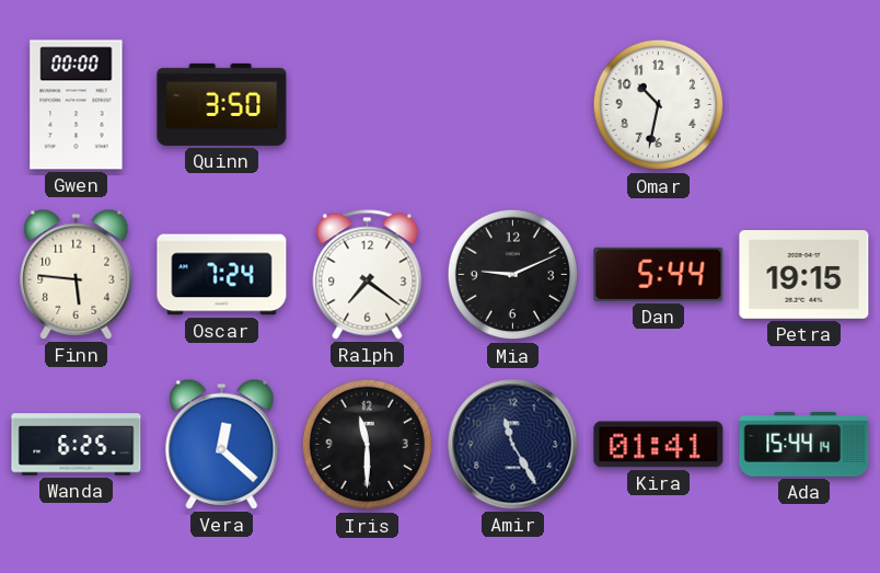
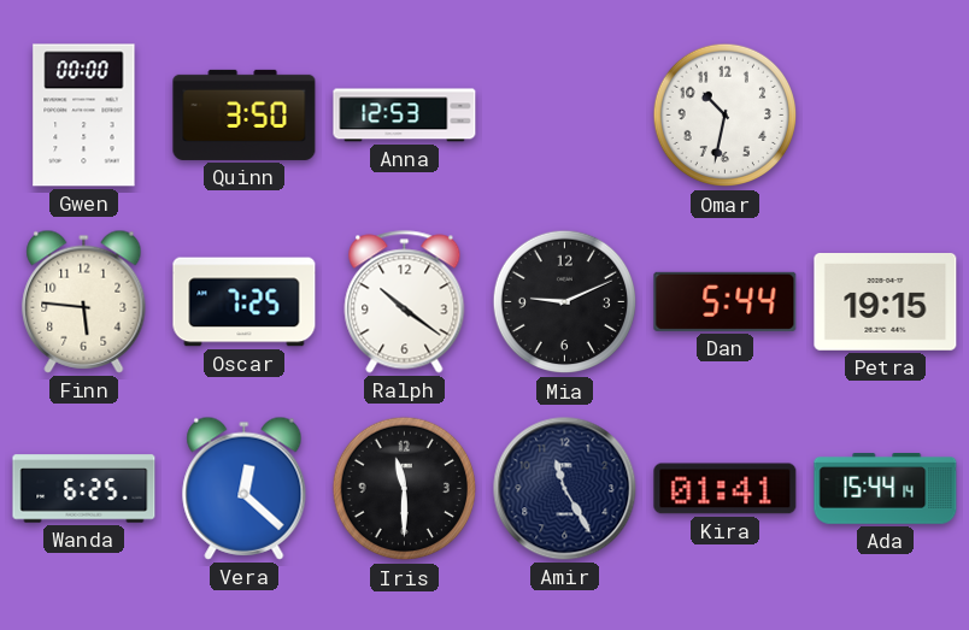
Anna: none -> 12:53
Oscar: 7:24 -> 7:25
Ralph: 7:21 -> 10:21
